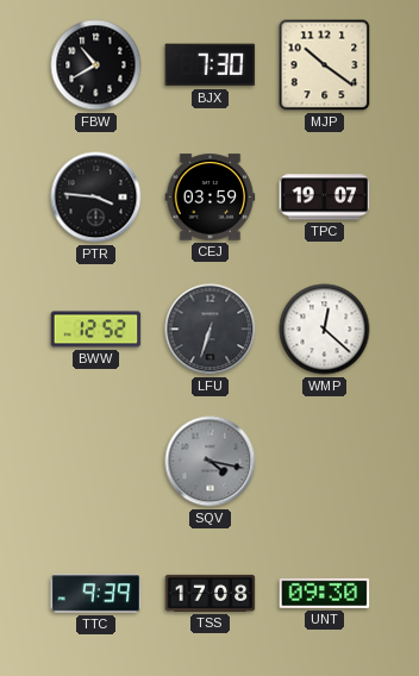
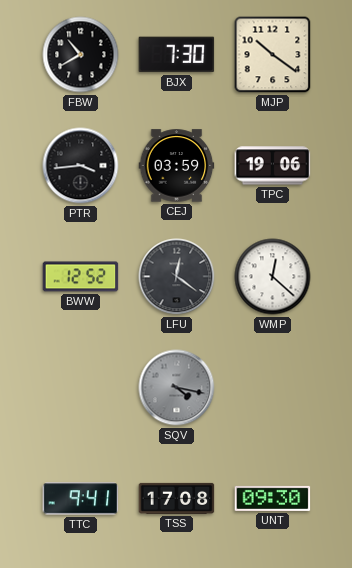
PTR: 3:46 -> 3:44
TPC: 19:07 -> 19:06
LFU: 6:33 -> 12:21
TTC: 9:39 -> 9:41
